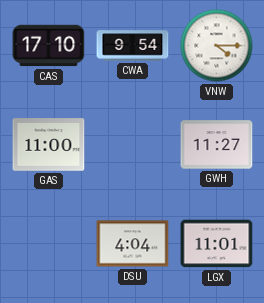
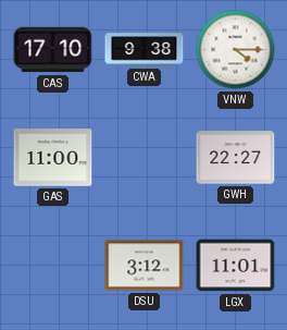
CWA: 9:54 -> 9:38
GWH: 11:27 -> 22:27
DSU: 4:04 -> 3:12
